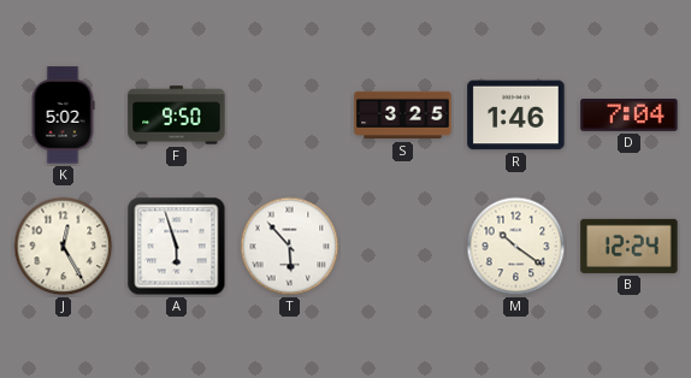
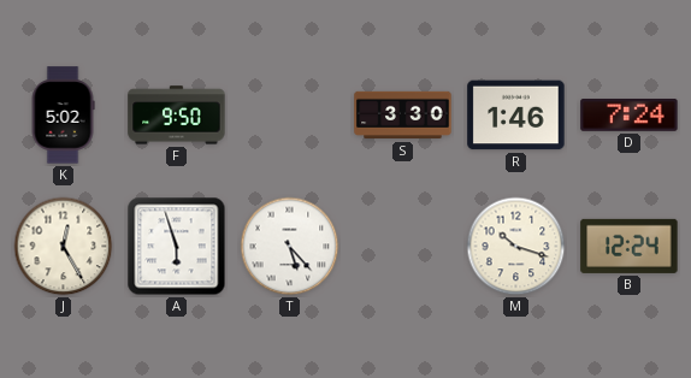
S: 3:25 -> 3:30
D: 7:04 -> 7:24
T: 5:53 -> 5:23
M: 10:21 -> 10:18
